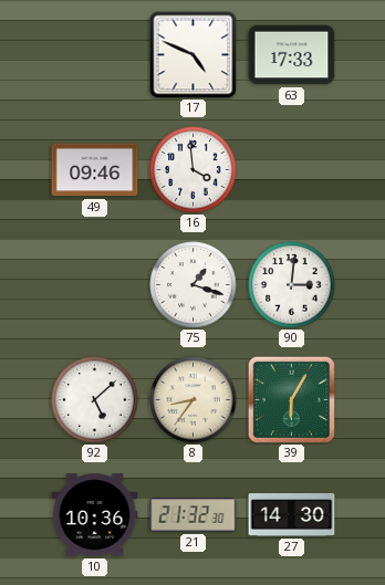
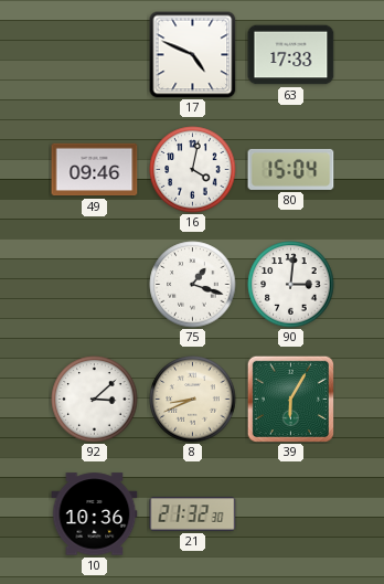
16: 3:59 -> 4:02
80: none -> 15:04
92: 5:08 -> 3:08
8: 8:36 -> 8:41
27: 14:30 -> none
